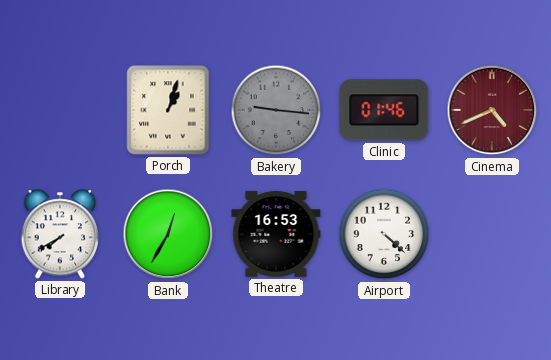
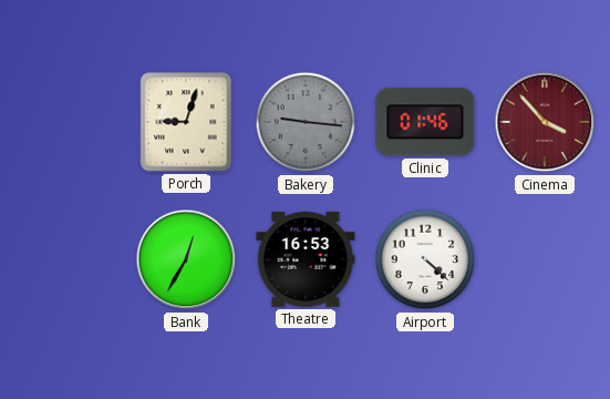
Porch: 1:03 -> 9:03
Cinema: 4:41 -> 3:53
Library: 7:40 -> none
